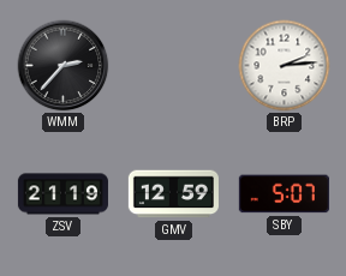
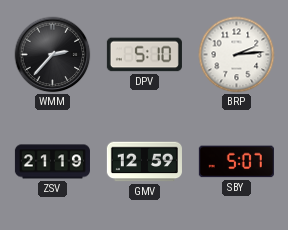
DPV: none -> 5:10
